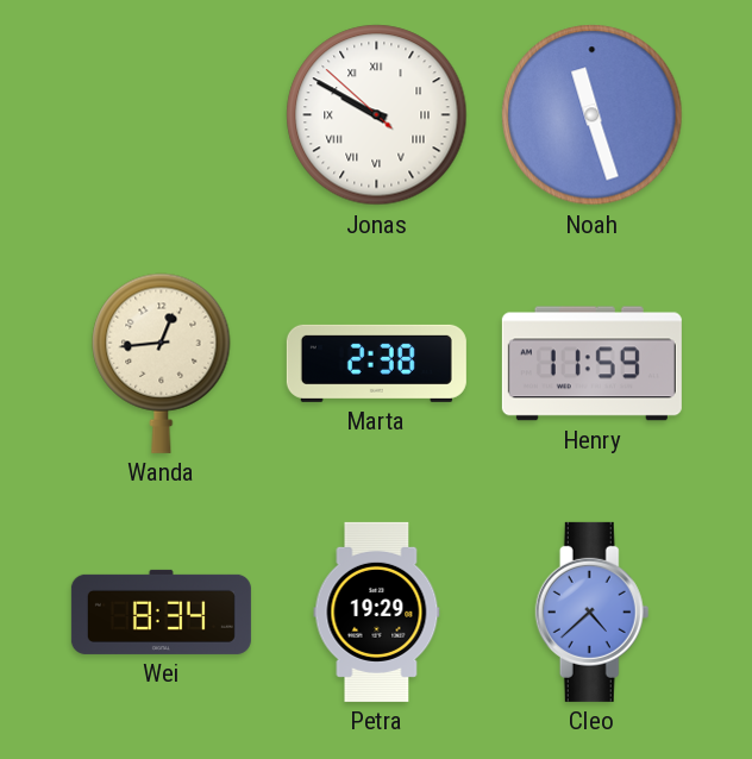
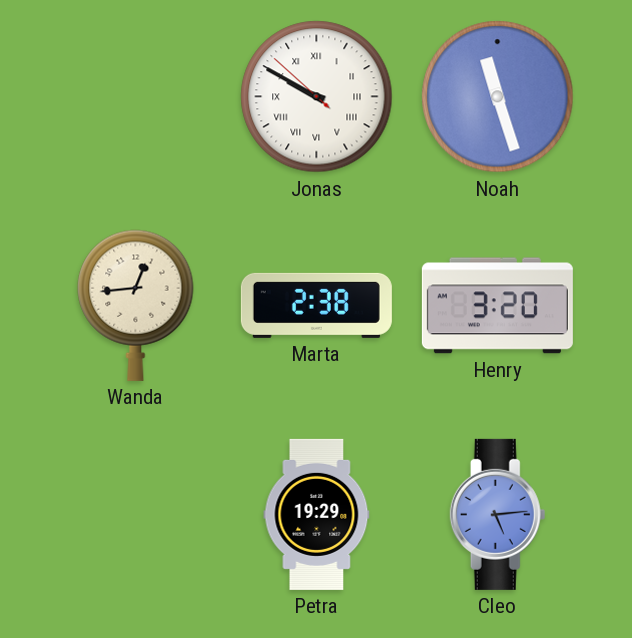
Henry: 11:59 -> 3:20
Wei: 8:34 -> none
Cleo: 4:38 -> 5:14
